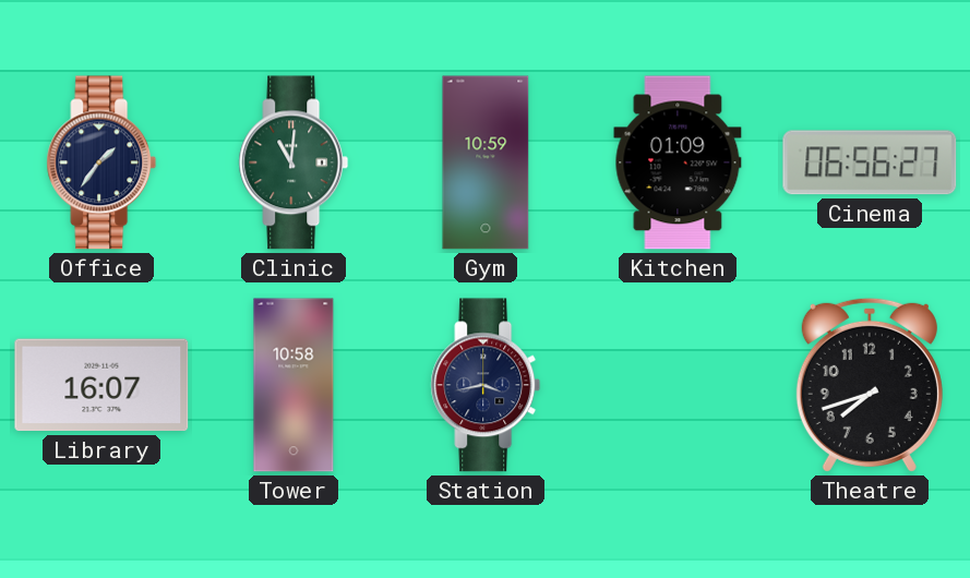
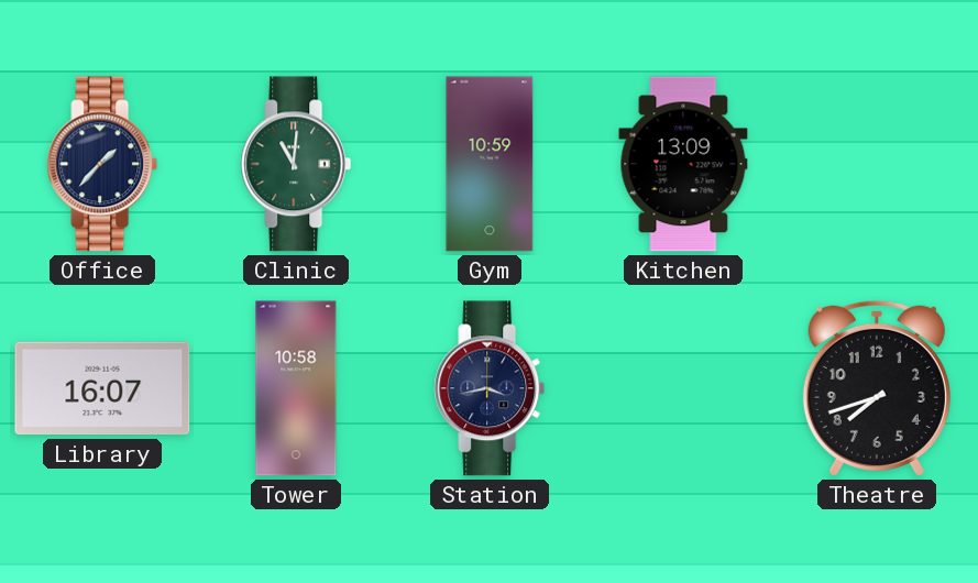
Office: 1:36 -> 1:37
Kitchen: 01:09 -> 13:09
Cinema: 06:56 -> none
